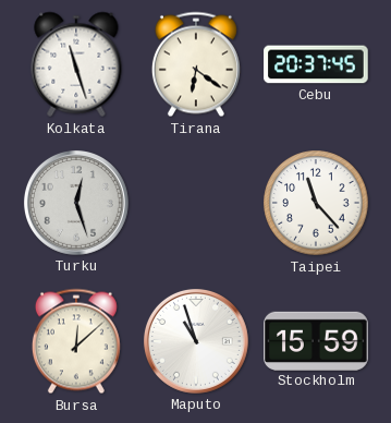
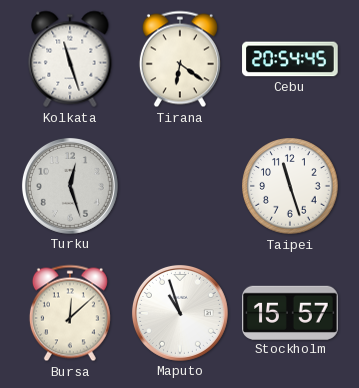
Cebu: 20:37 -> 20:54
Taipei: 11:23 -> 11:27
Stockholm: 15:59 -> 15:57
